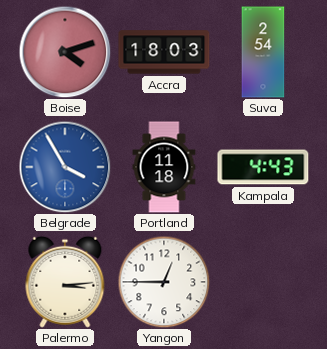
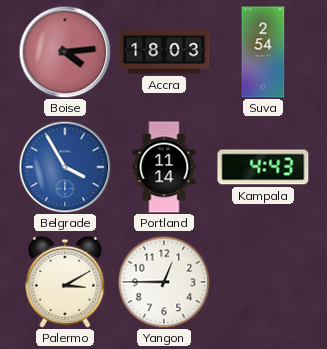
Boise: 4:12 -> 4:14
Portland: 11:18 -> 11:14
Palermo: 3:14 -> 3:10
